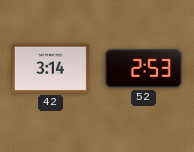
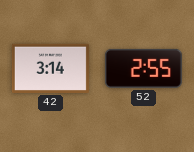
52: 2:53 -> 2:55
